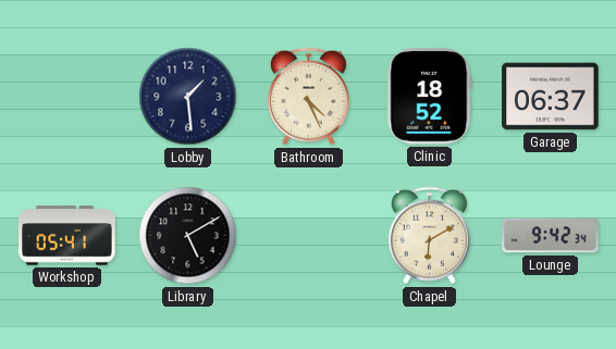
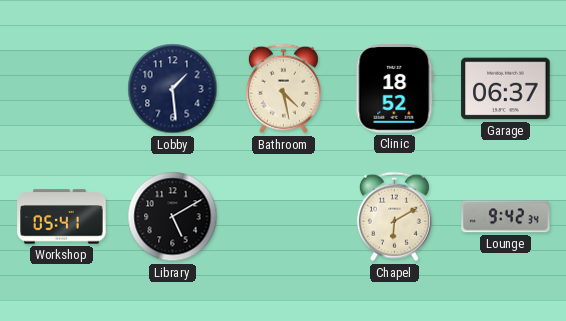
Bathroom: 4:26 -> 4:28
